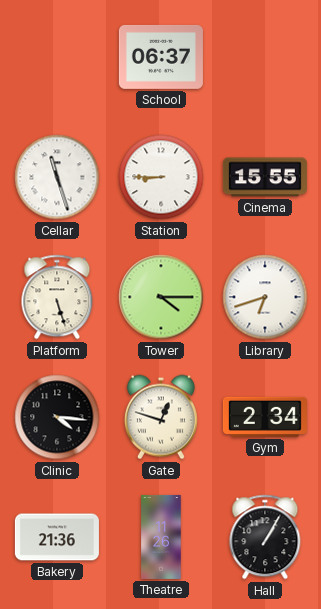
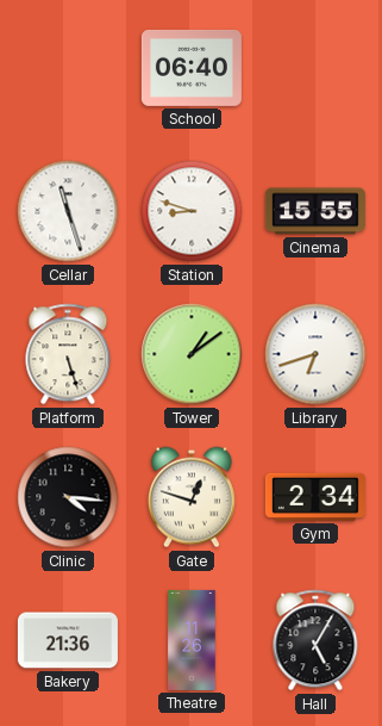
School: 06:37 -> 06:40
Station: 8:45 -> 8:48
Tower: 4:15 -> 1:09
Hall: 1:05 -> 5:05
